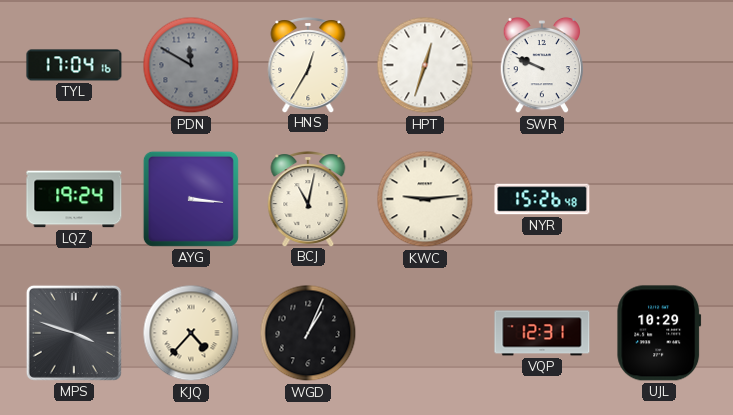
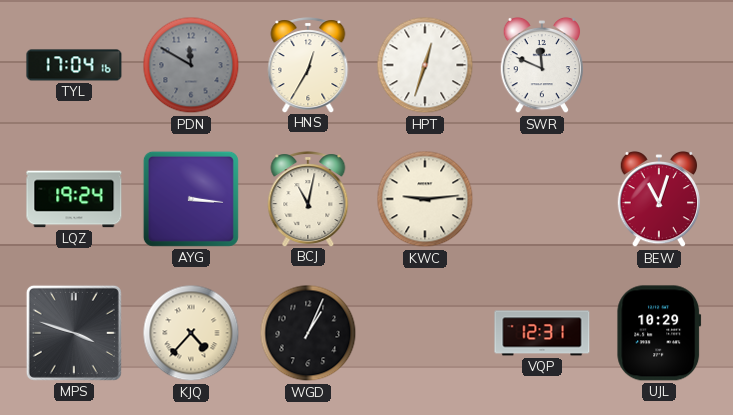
SWR: 9:49 -> 11:49
NYR: 15:26 -> none
BEW: none -> 11:03
